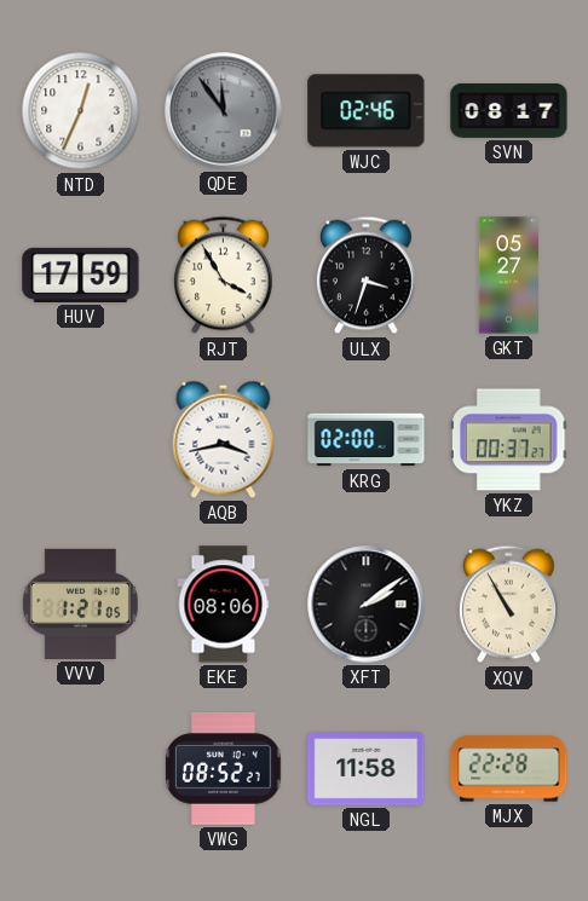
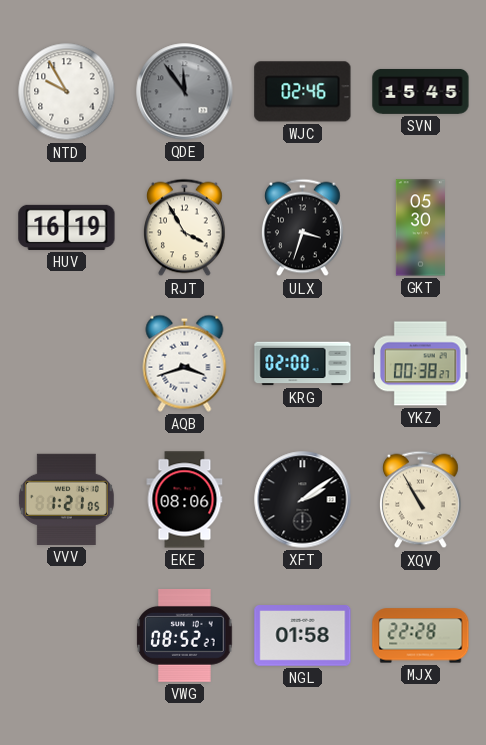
NTD: 12:34 -> 9:55
SVN: 08:17 -> 15:45
HUV: 17:59 -> 16:19
GKT: 05:27 -> 05:30
AQB: 3:43 -> 3:42
YKZ: 00:37 -> 00:38
NGL: 11:58 -> 01:58
